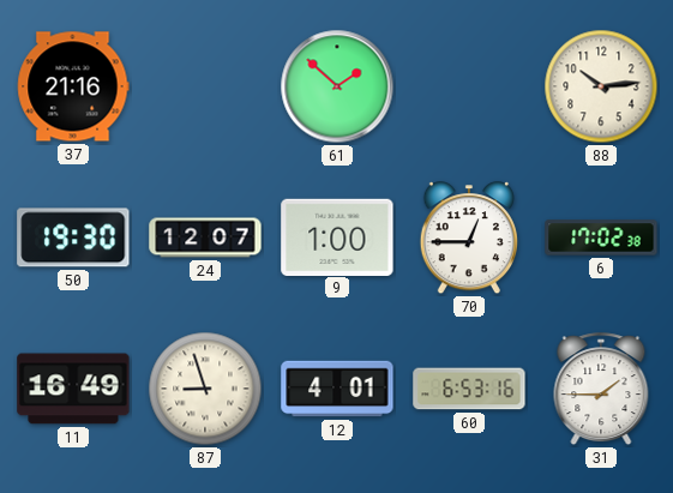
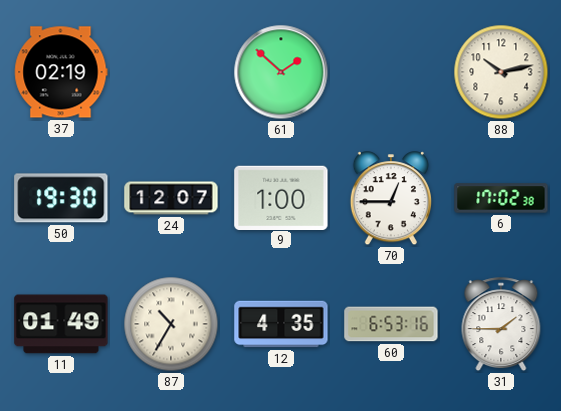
37: 21:16 -> 02:19
88: 10:14 -> 10:13
11: 16:49 -> 01:49
87: 8:57 -> 10:35
12: 4:01 -> 4:35
